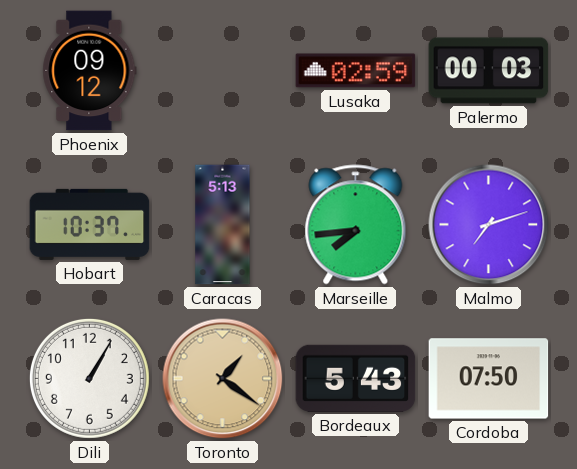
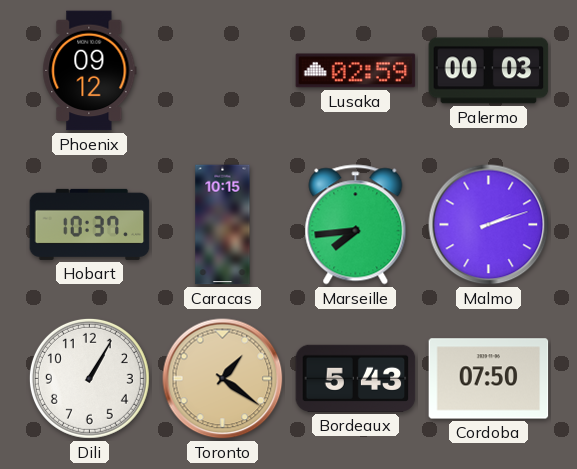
Caracas: 5:13 -> 10:15
Malmo: 7:12 -> 2:12
